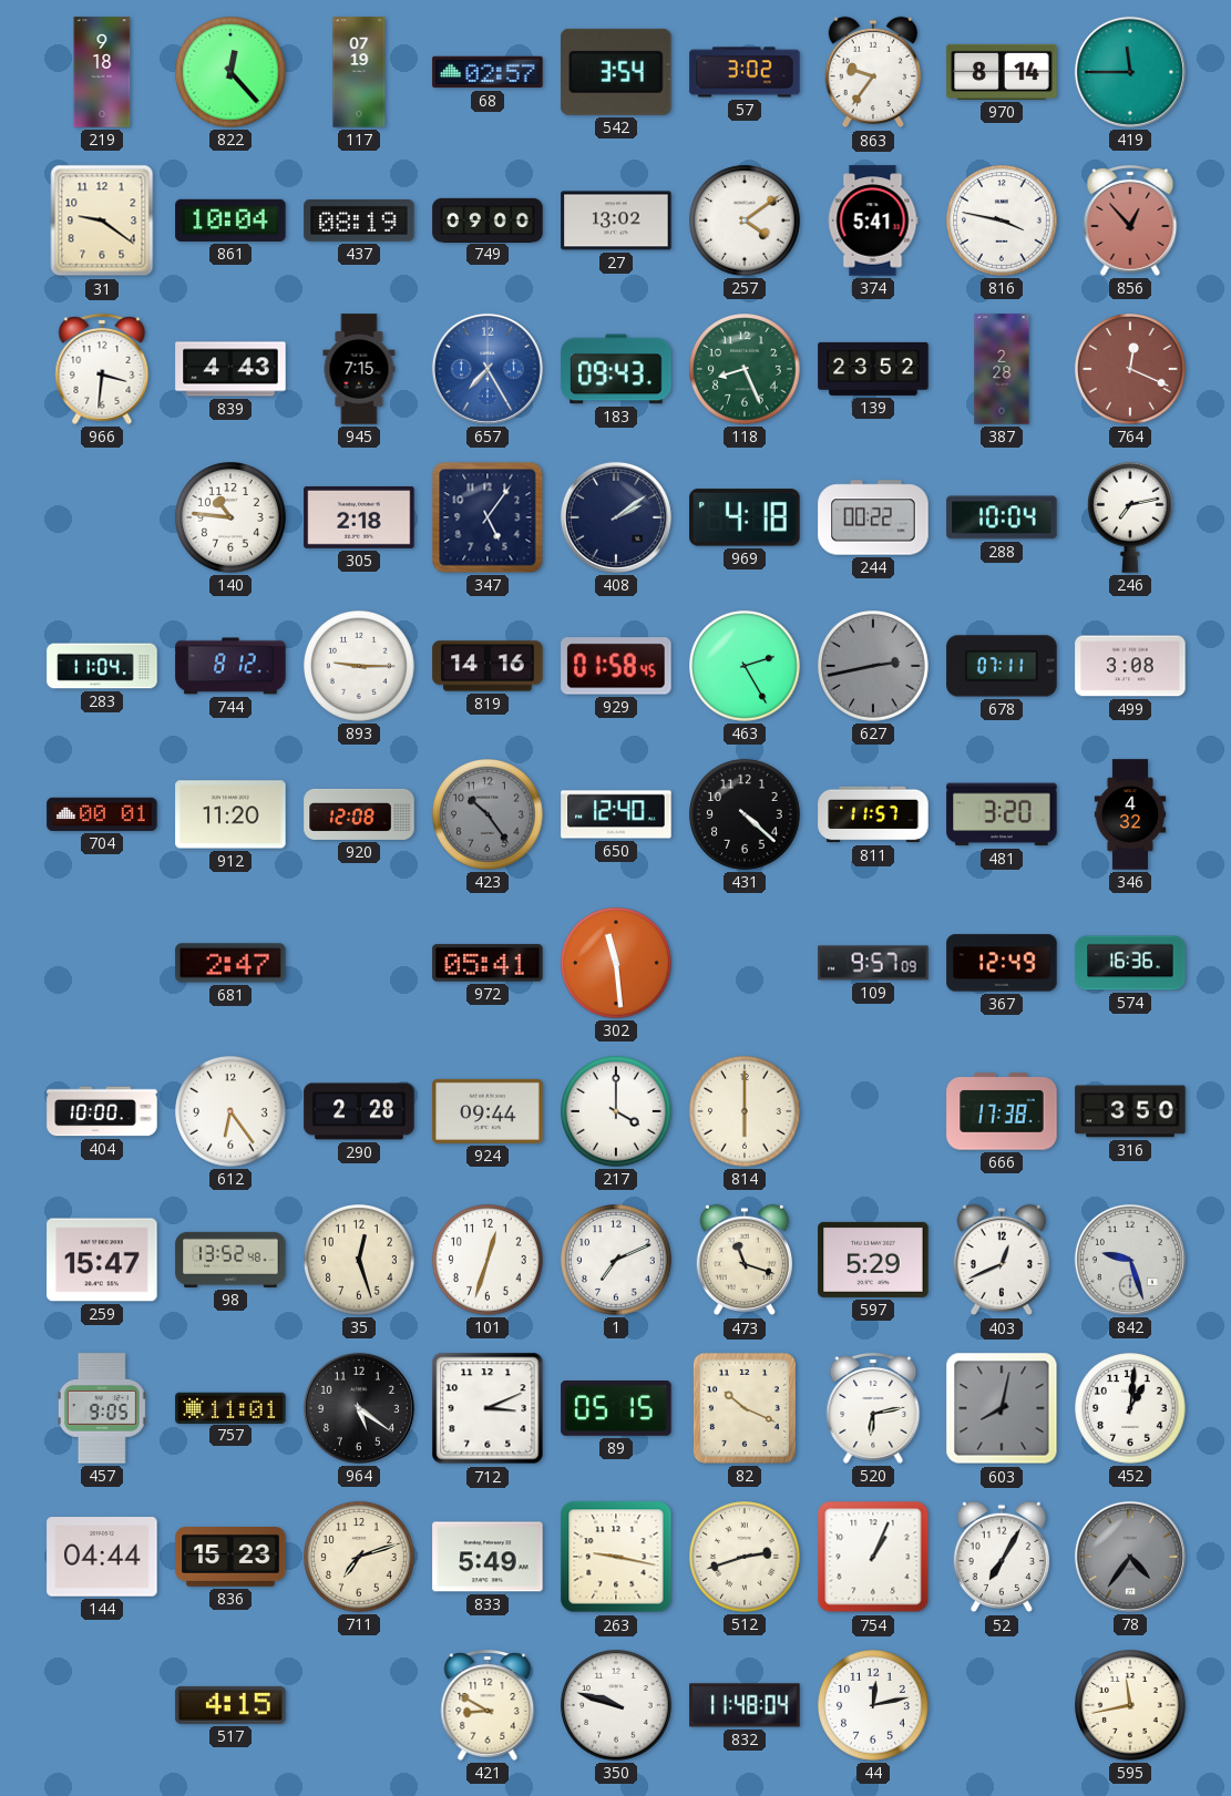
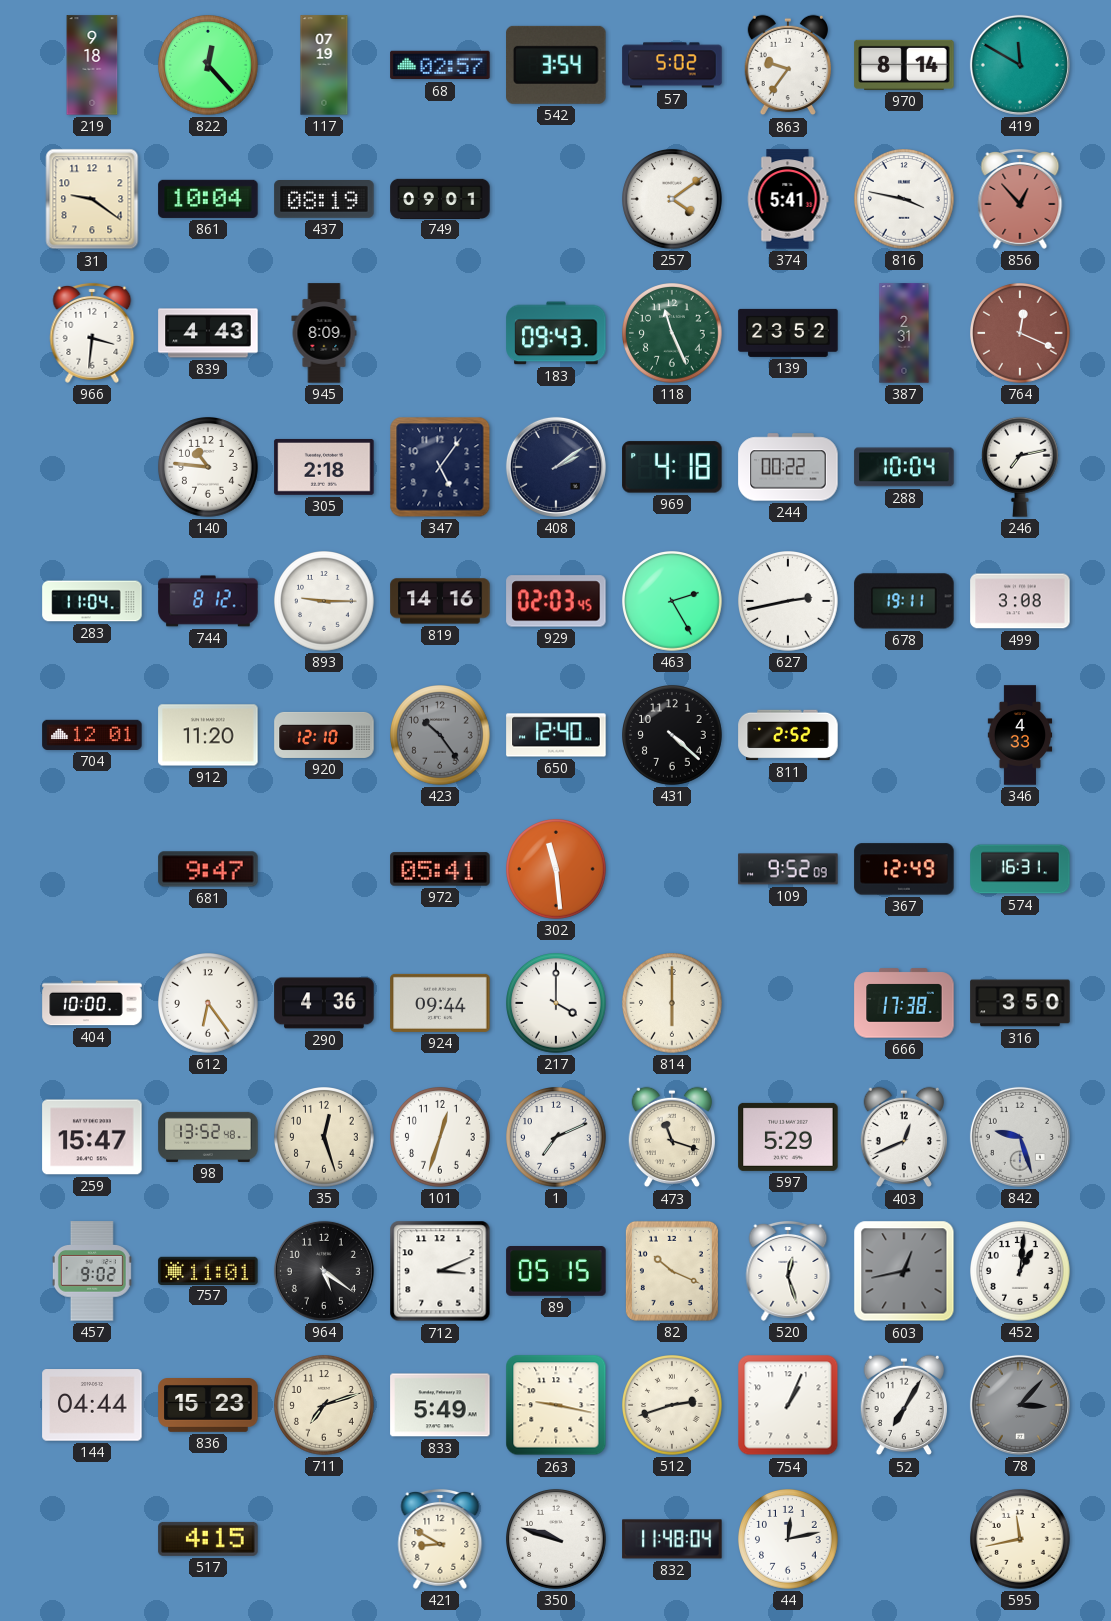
57: 3:02 -> 5:02
419: 11:45 -> 11:50
749: 09:00 -> 09:01
27: 13:02 -> none
945: 7:15 -> 8:09
657: 7:25 -> none
118: 8:26 -> 11:26
387: 2:28 -> 2:31
929: 01:58 -> 02:03
627 dial: grey -> white
678: 07:11 -> 19:11
704: 00:01 -> 12:01
920: 12:08 -> 12:10
811: 11:57 -> 2:52
481: 3:20 -> none
346: 4:32 -> 4:33
681: 2:47 -> 9:47
109: 9:57 -> 9:52
574: 16:36 -> 16:31
290: 2:28 -> 4:36
457: 9:05 -> 9:02
520: 6:13 -> 12:27
603: 8:02 -> 12:43
78: 4:36 -> 3:07
